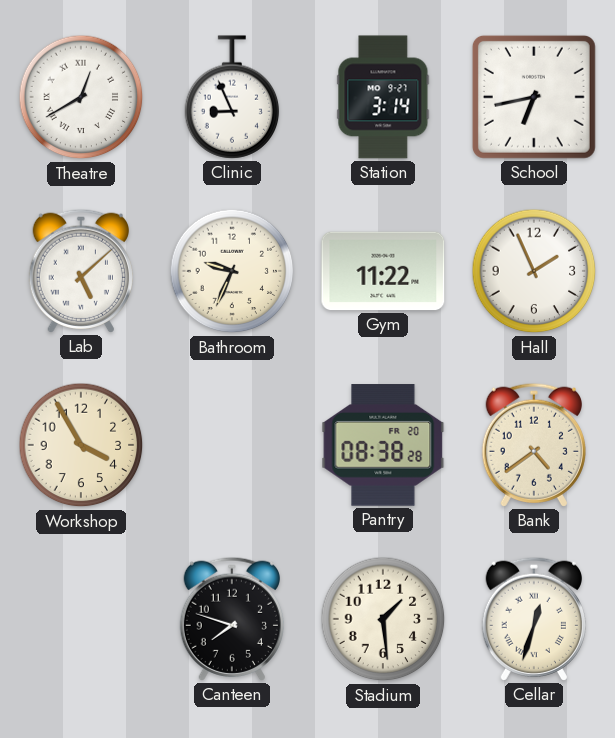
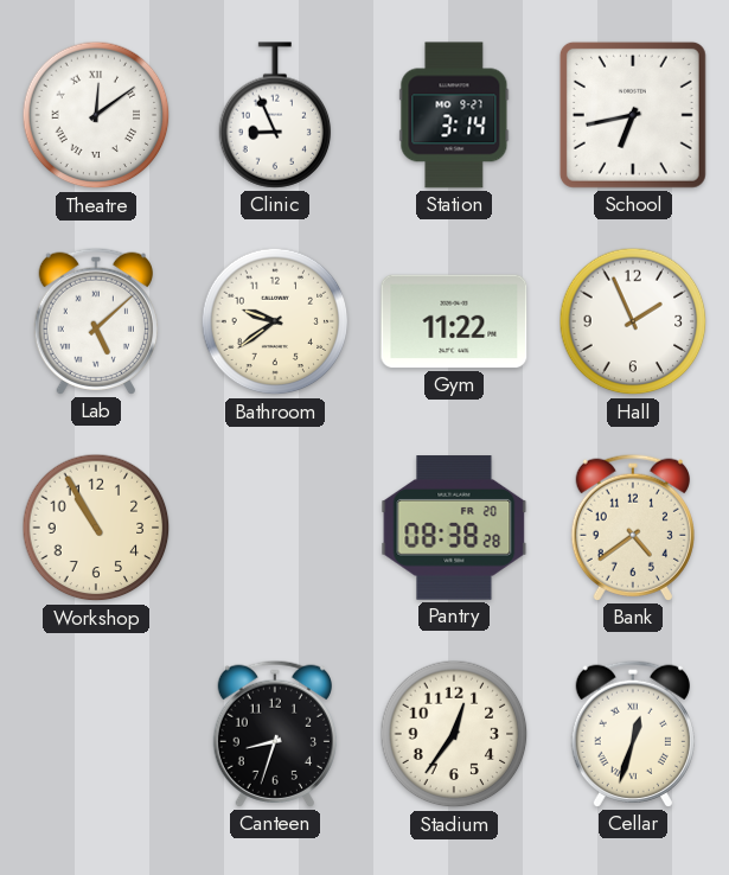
Theatre: 12:40 -> 12:09
Bathroom: 9:34 -> 9:39
Workshop: 3:55 -> 10:55
Canteen: 7:48 -> 8:33
Stadium: 1:29 -> 12:36
